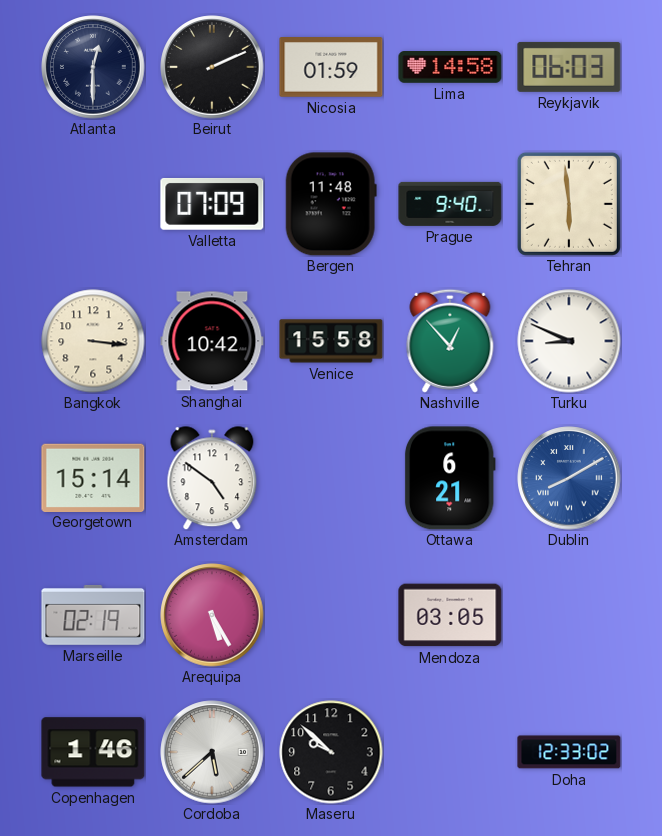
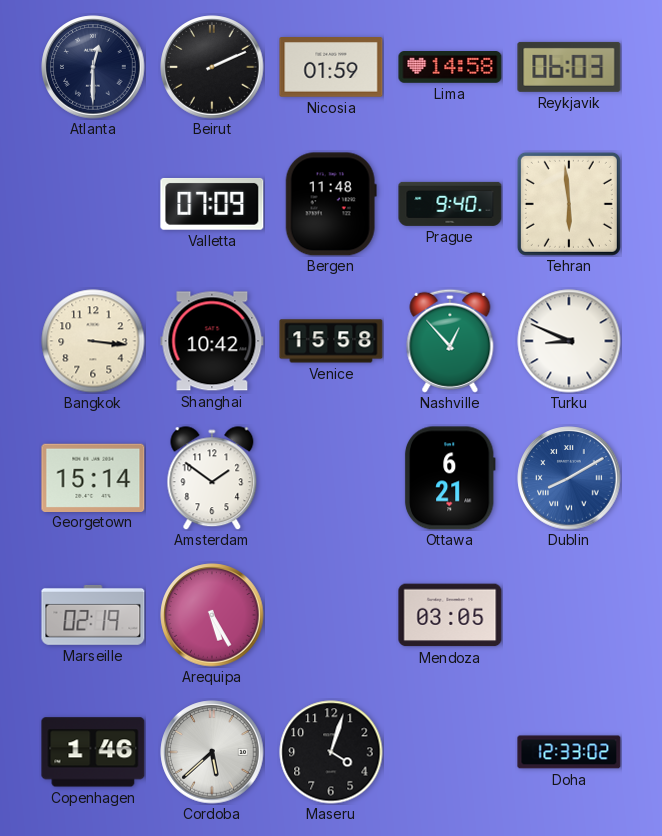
Amsterdam: 4:51 -> 1:51
Maseru: 9:52 -> 4:03
